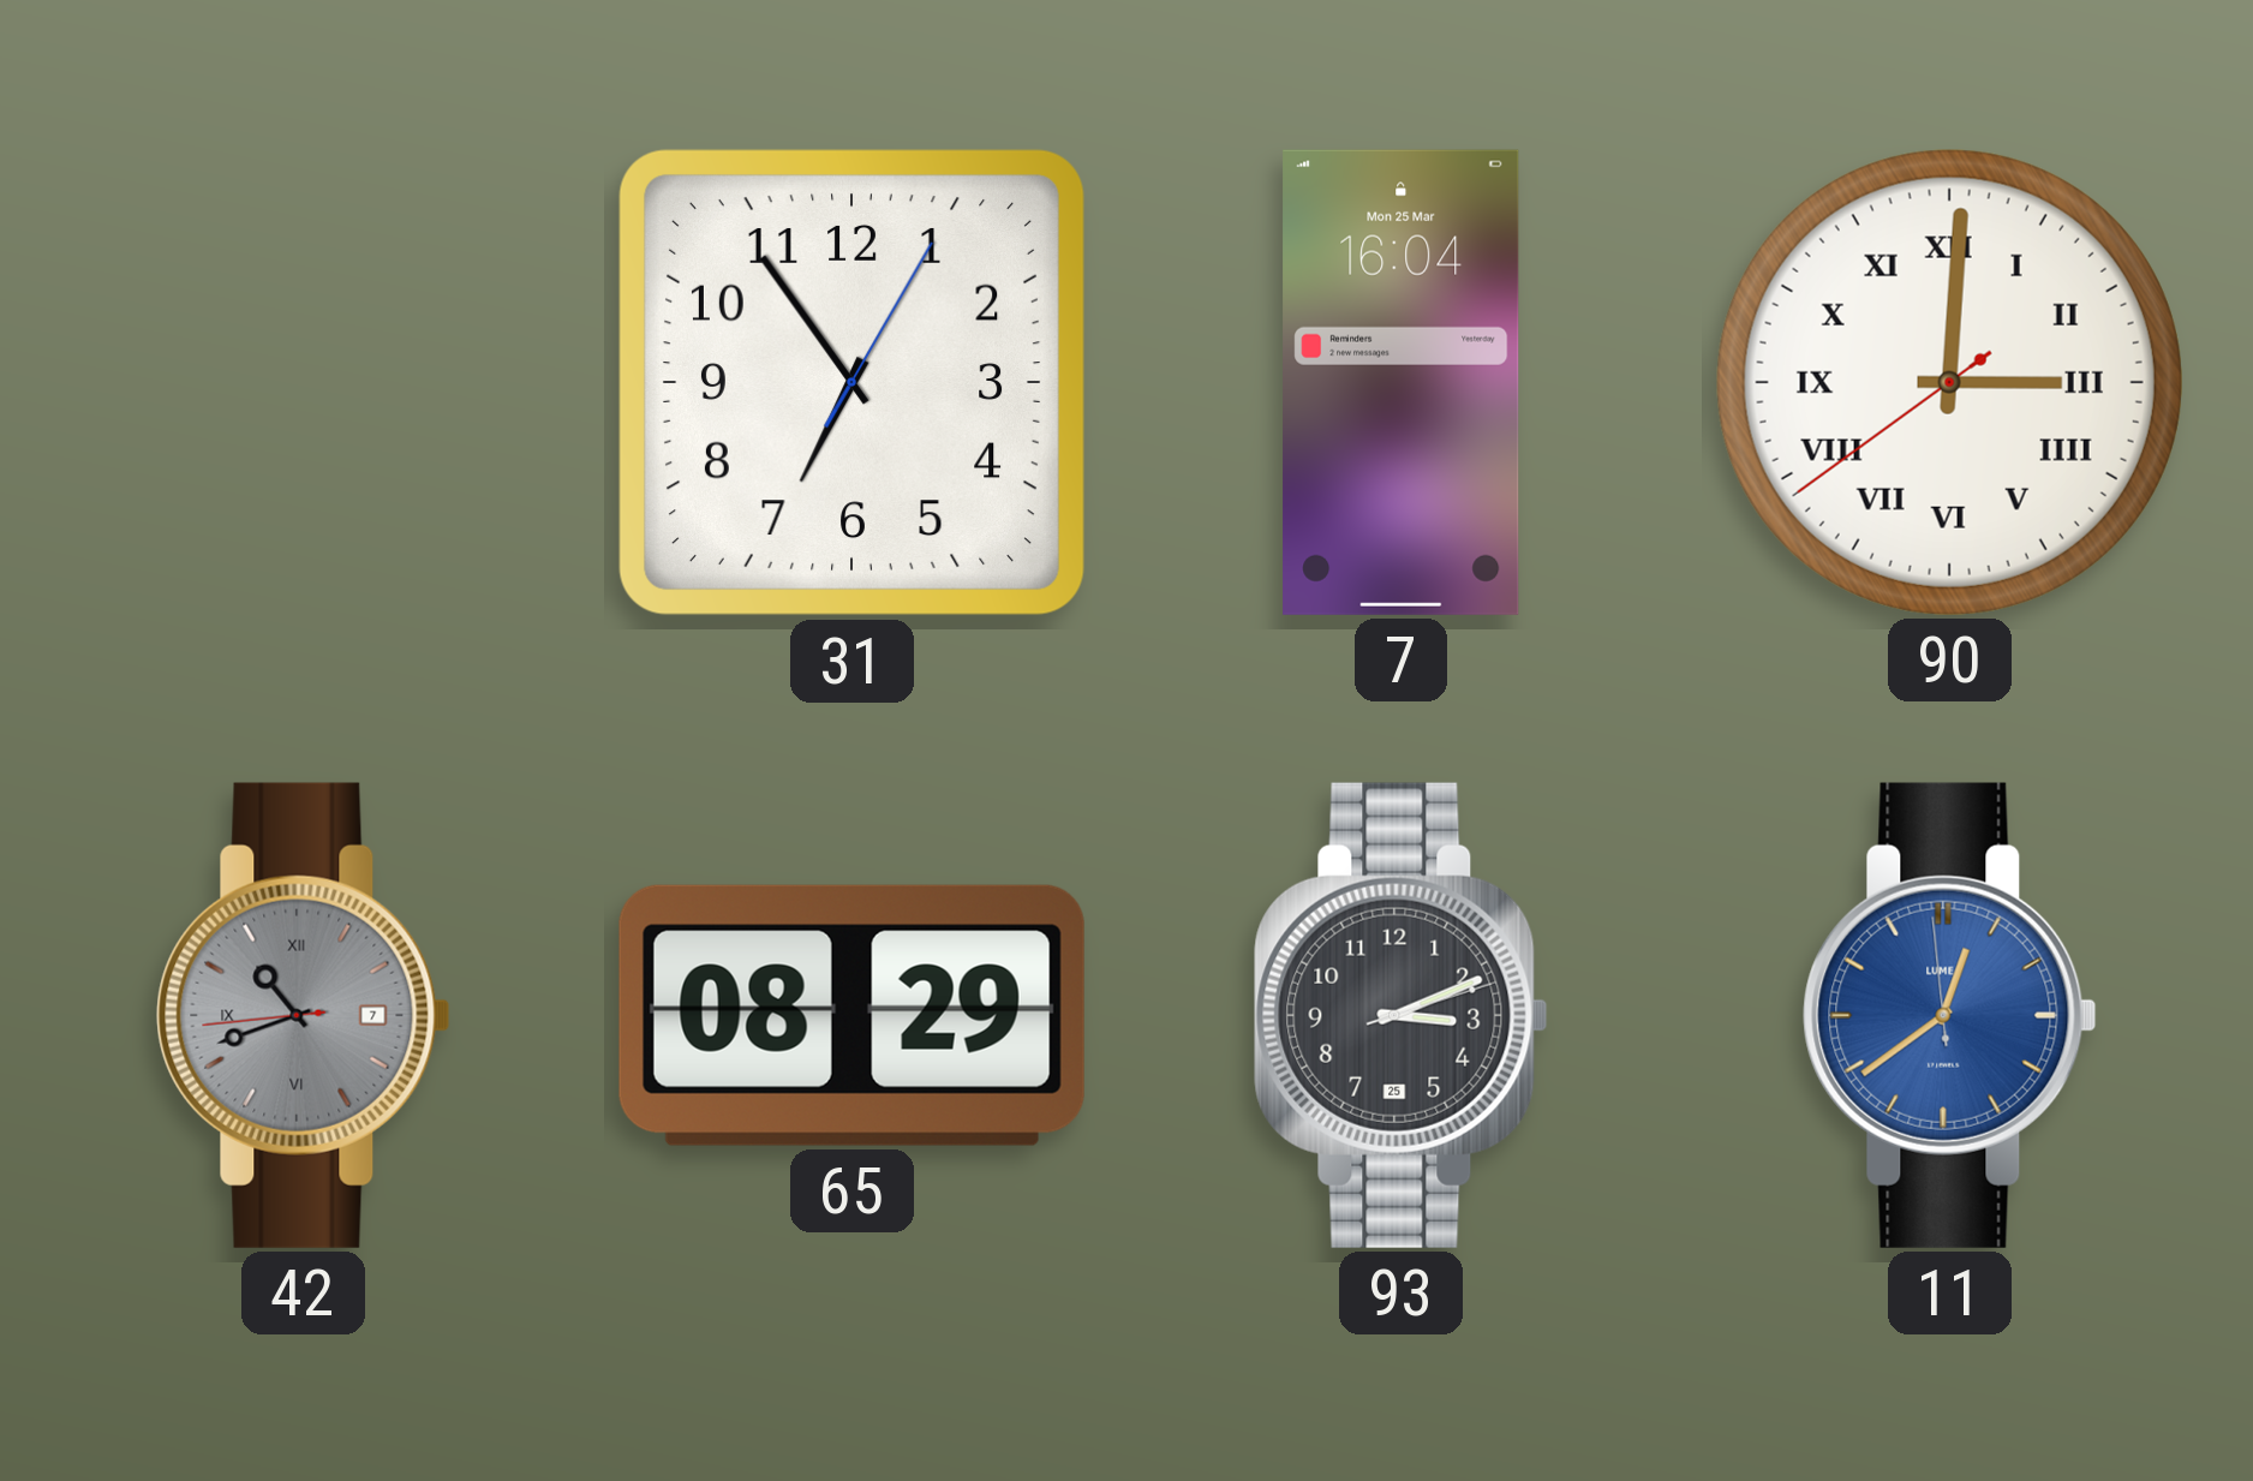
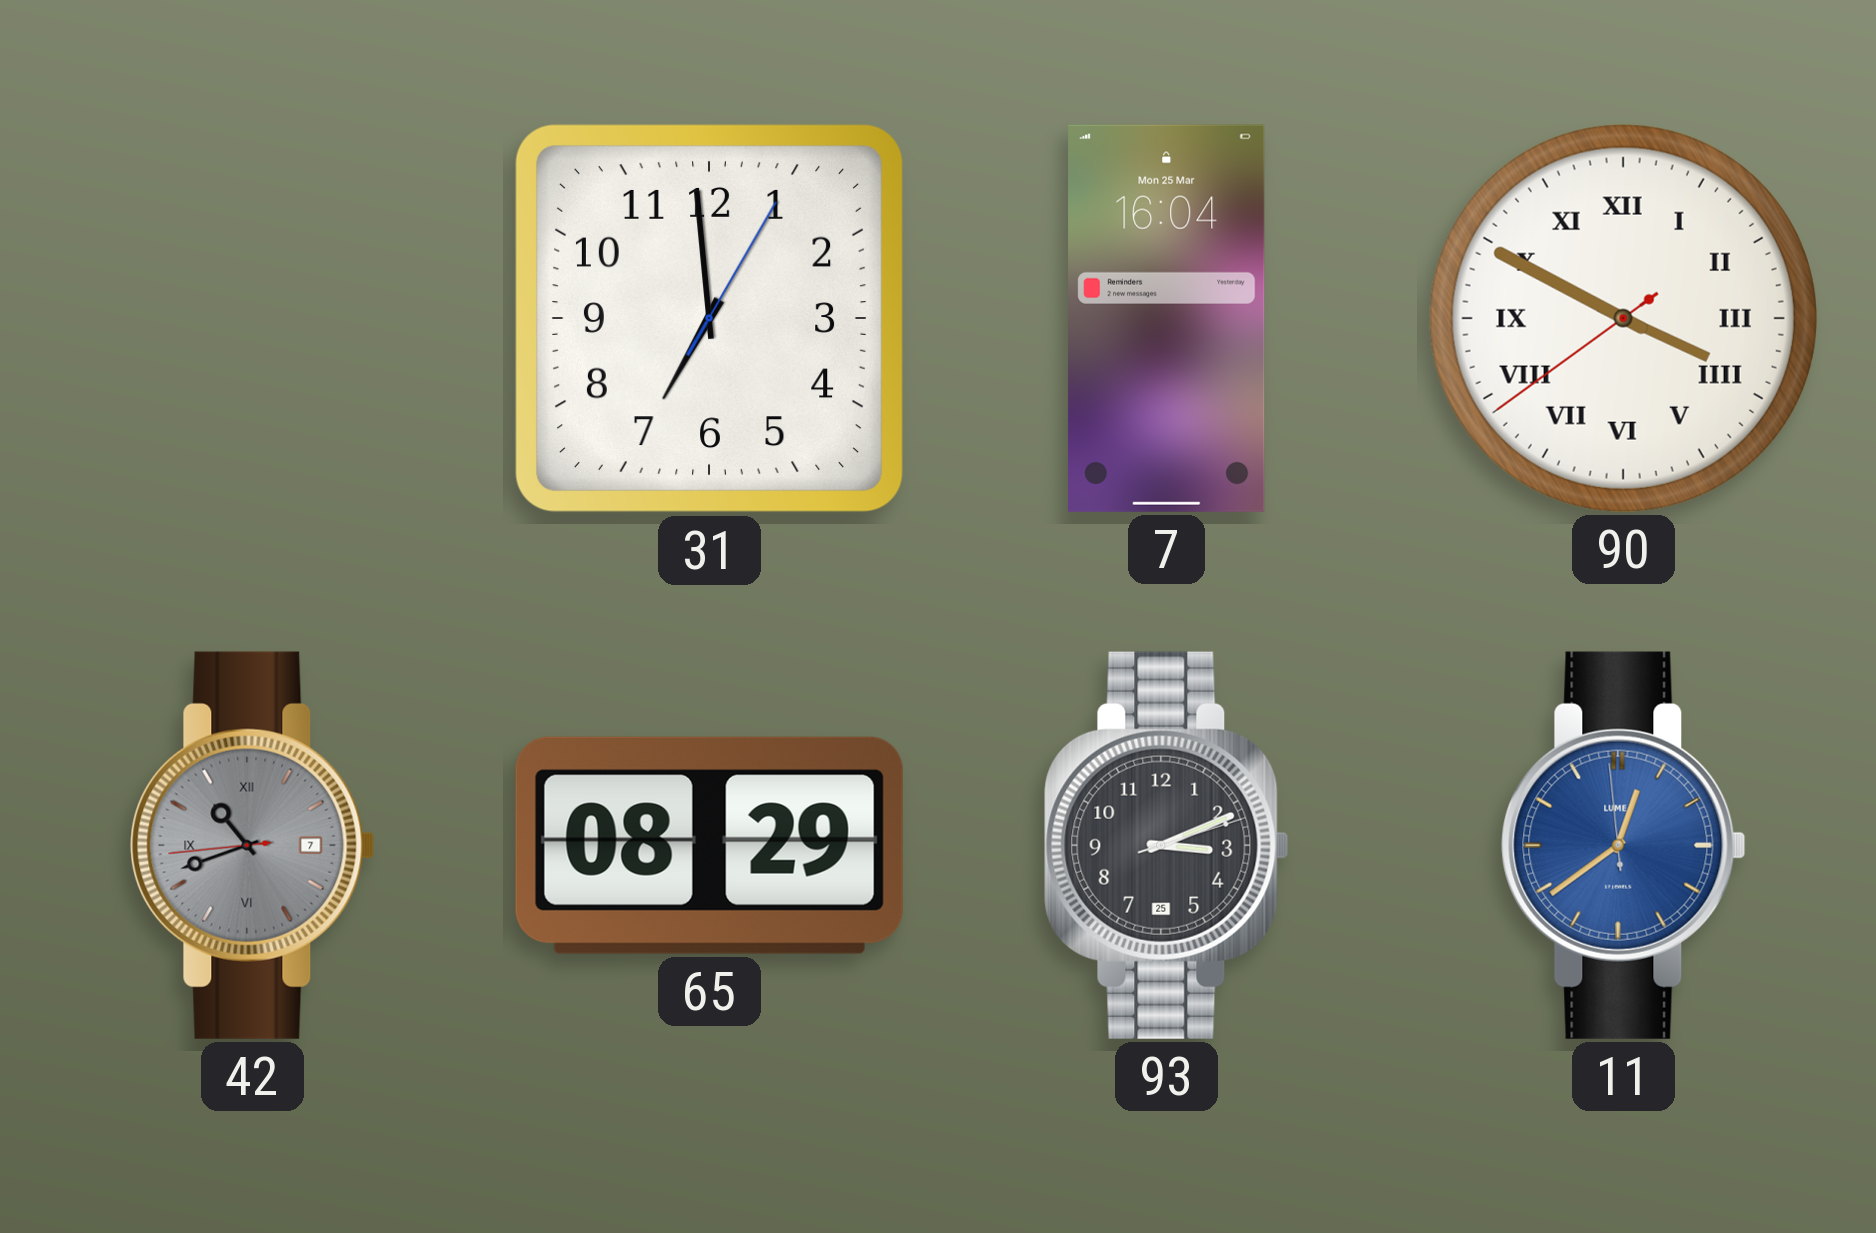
31: 6:54 -> 6:59
90: 3:00 -> 3:49
